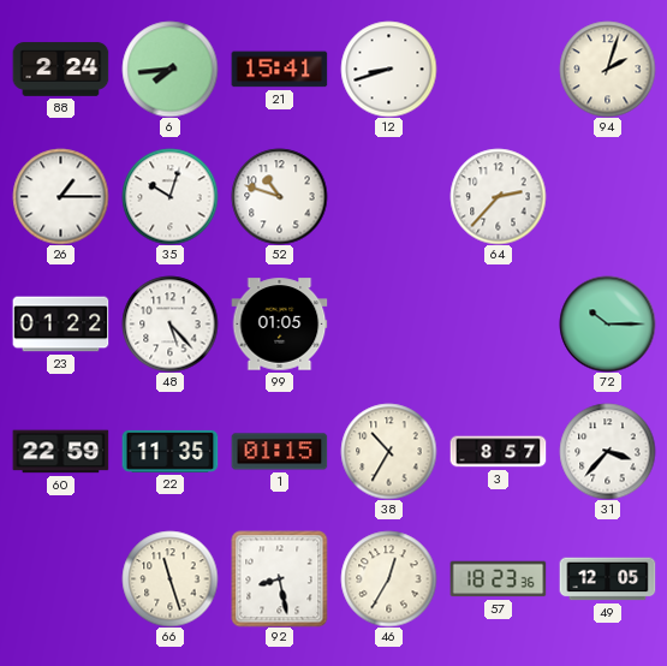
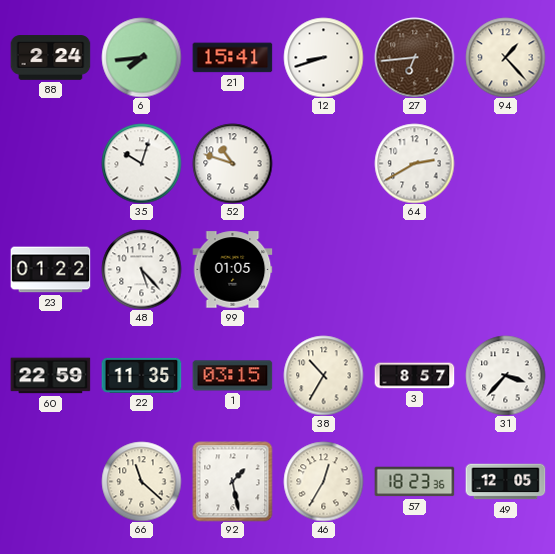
27: none -> 6:44
94: 2:03 -> 1:23
26: 1:15 -> none
64: 2:37 -> 2:40
72: 10:15 -> none
1: 01:15 -> 03:15
66: 11:27 -> 11:22
92: 8:28 -> 1:28
